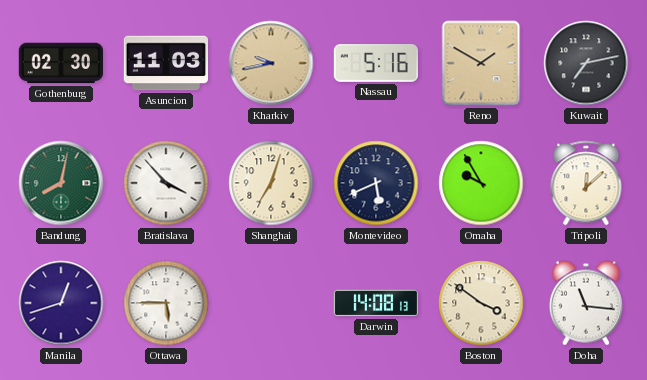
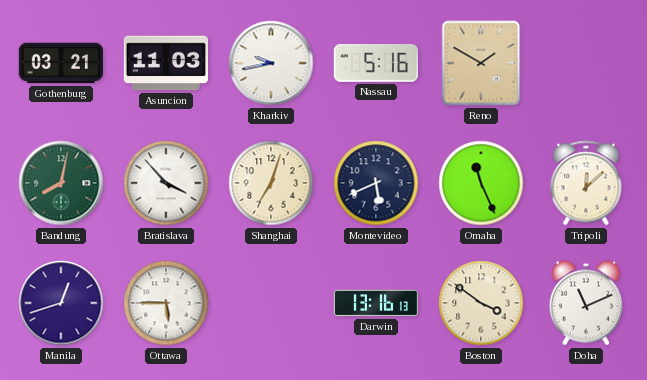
Gothenburg: 02:30 -> 03:21
Kharkiv dial: champagne -> white
Kuwait: 7:13 -> none
Omaha: 9:55 -> 11:26
Darwin: 14:08 -> 13:16
Doha: 11:16 -> 11:11
